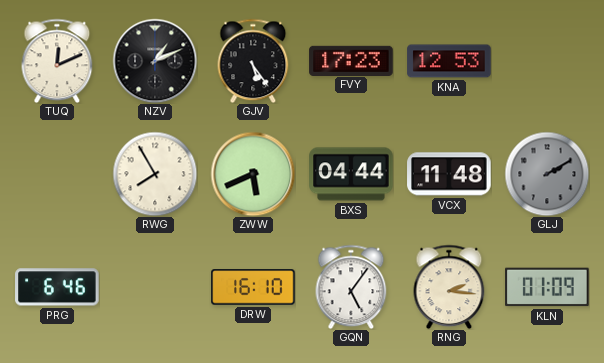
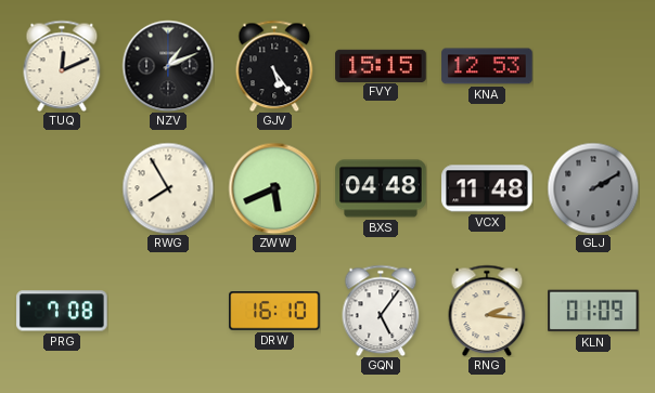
FVY: 17:23 -> 15:15
BXS: 04:44 -> 04:48
PRG: 6:46 -> 7:08
